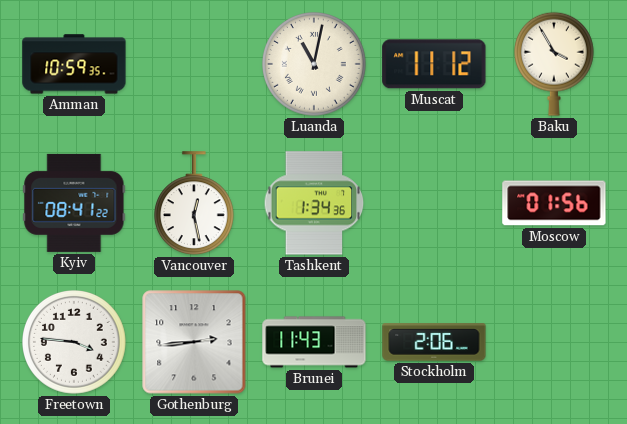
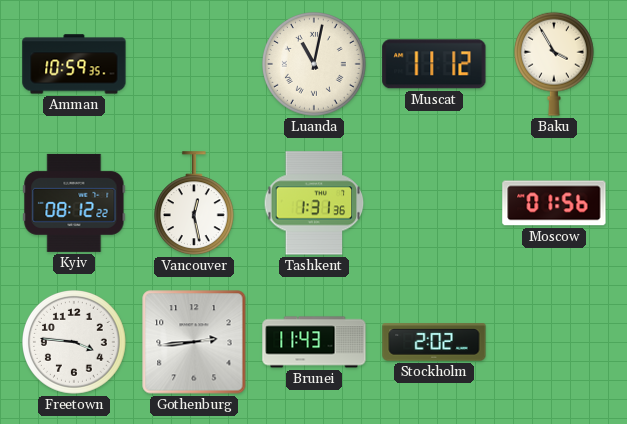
Kyiv: 08:41 -> 08:12
Tashkent: 1:34 -> 1:31
Stockholm: 2:06 -> 2:02
